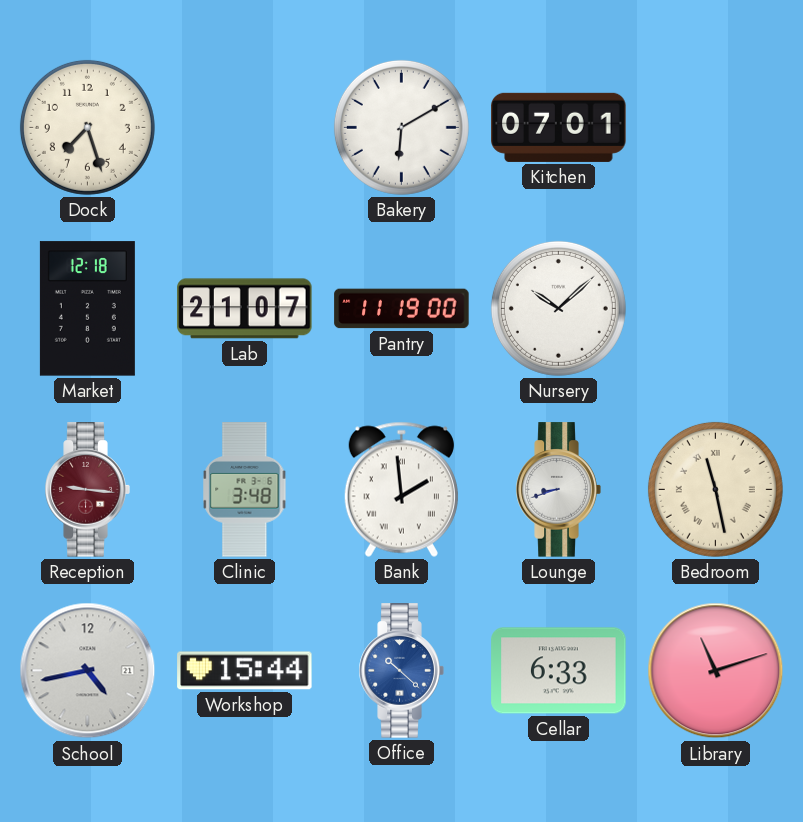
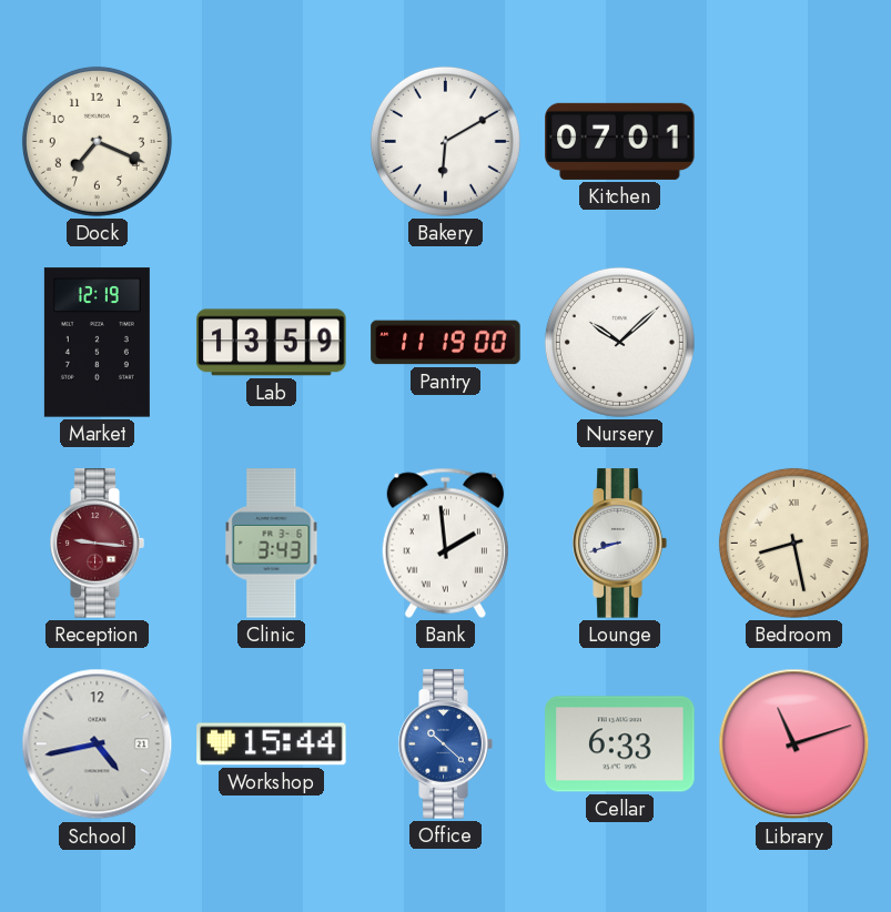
Dock: 7:27 -> 7:19
Market: 12:18 -> 12:19
Lab: 21:07 -> 13:59
Clinic: 3:48 -> 3:43
Bedroom: 11:28 -> 8:28
